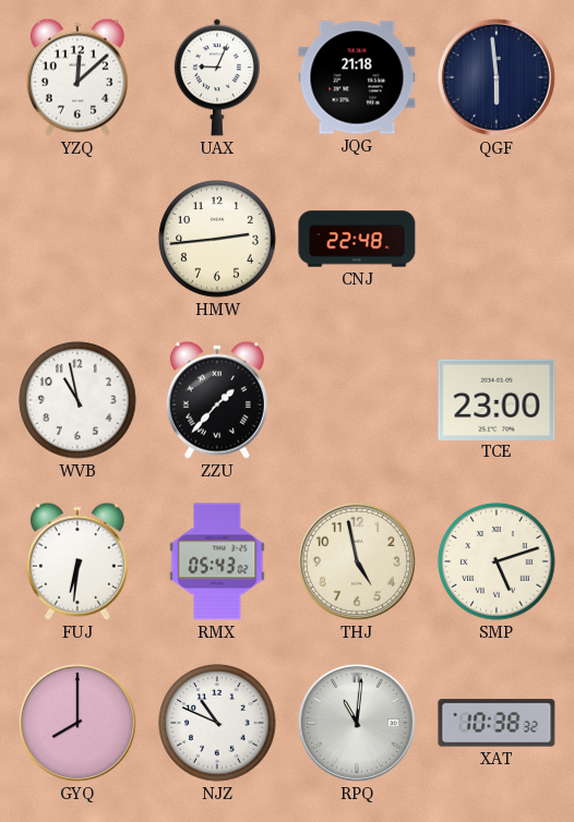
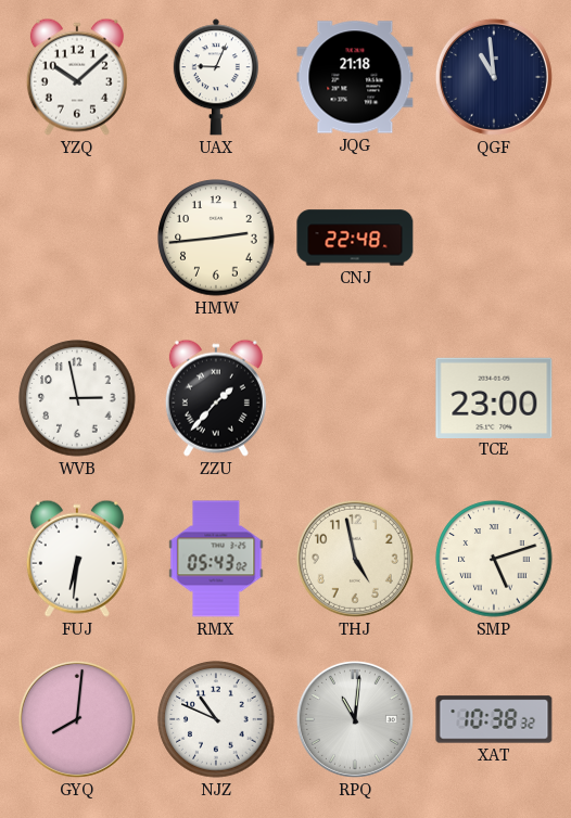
YZQ: 12:08 -> 10:08
QGF: 5:59 -> 10:59
WVB: 10:58 -> 2:58
GYQ: 8:00 -> 8:01
